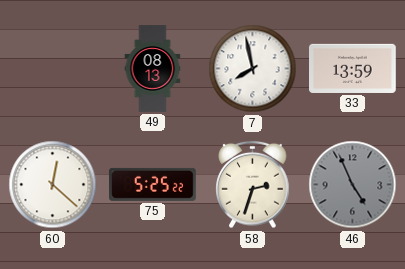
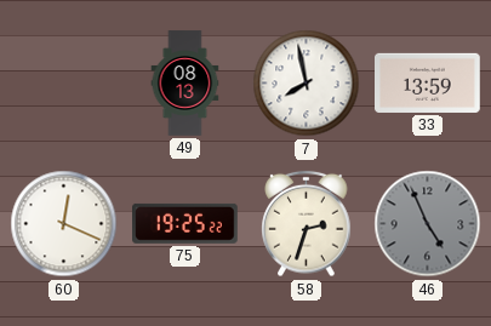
60: 12:22 -> 12:19
75: 5:25 -> 19:25
